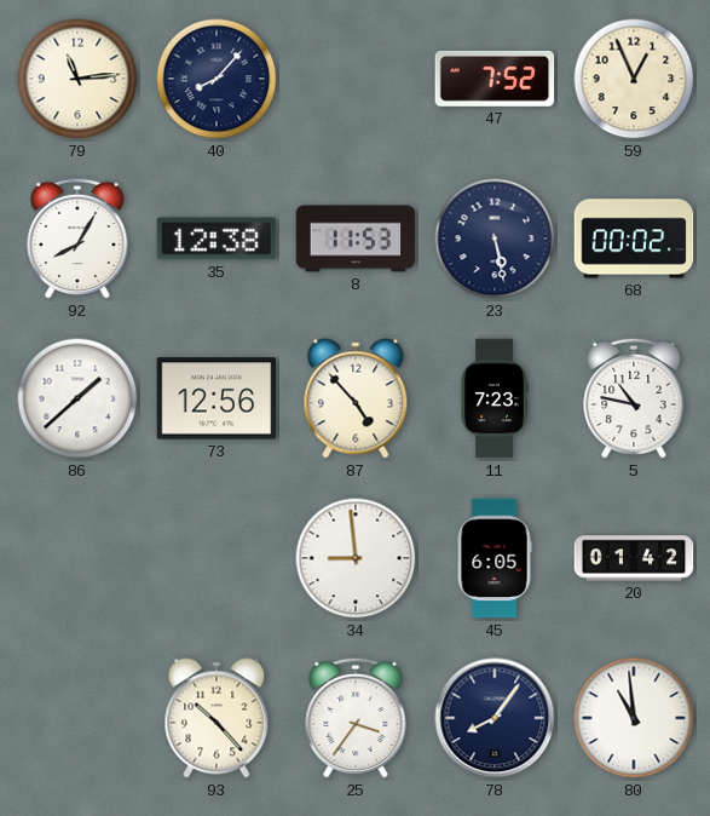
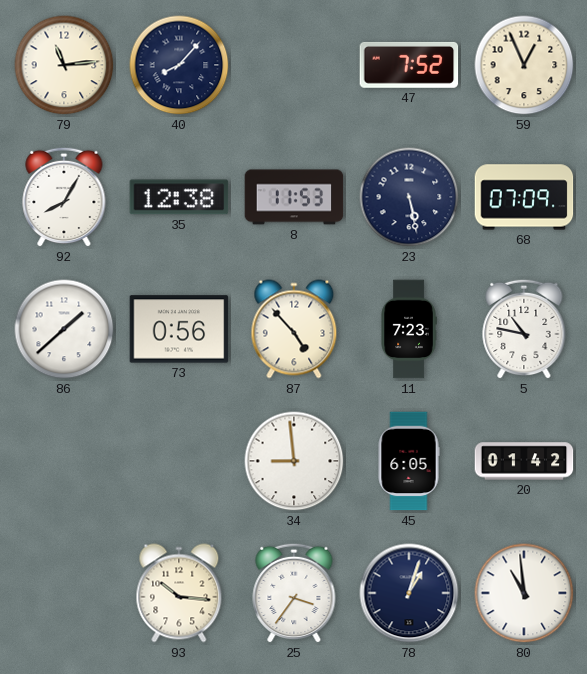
68: 00:02 -> 07:09
73: 12:56 -> 0:56
93: 10:23 -> 10:16
78: 8:06 -> 1:03
